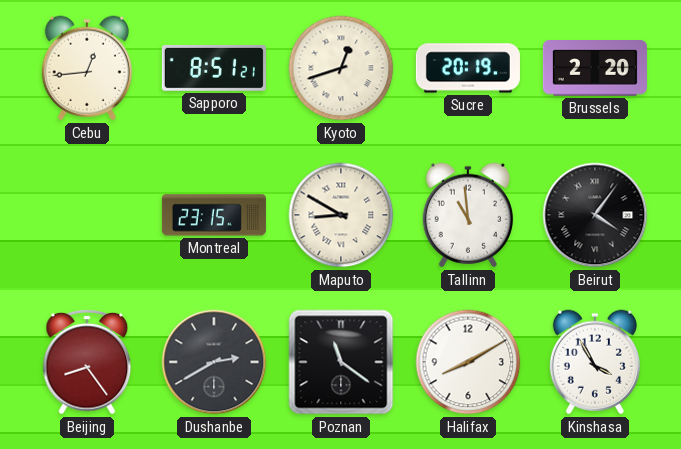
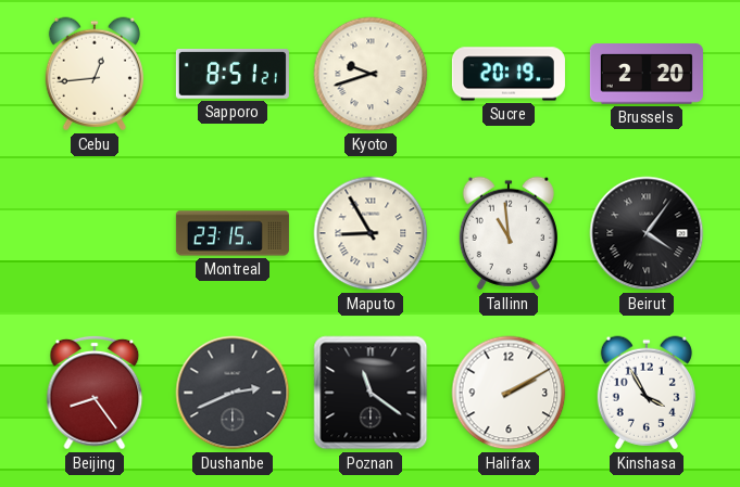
Kyoto: 12:42 -> 9:42
Maputo: 8:50 -> 8:55
Dushanbe: 2:40 -> 2:41
Halifax: 8:10 -> 2:10
